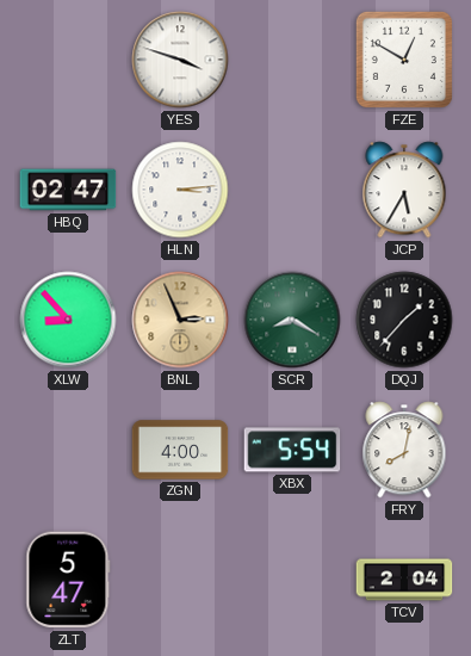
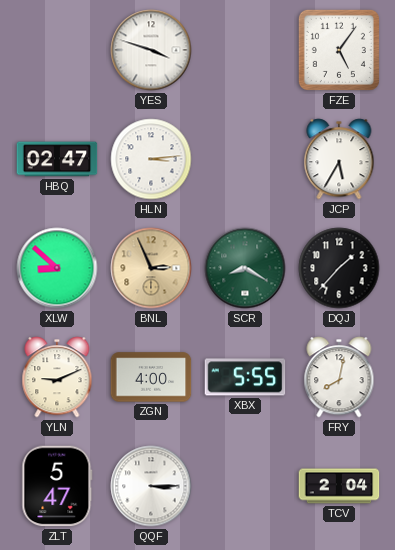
FZE: 12:50 -> 5:06
XLW: 8:53 -> 8:52
YLN: none -> 9:11
XBX: 5:54 -> 5:55
QQF: none -> 3:15
